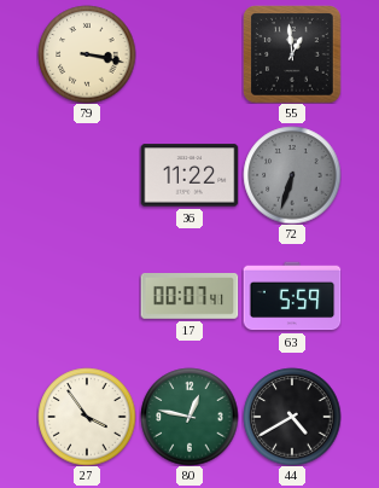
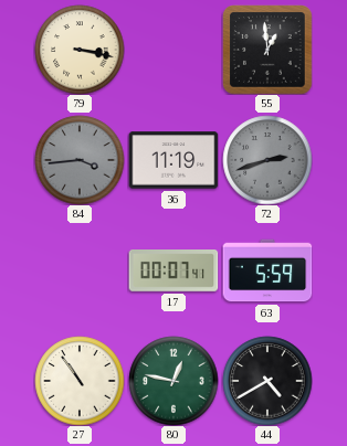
84: none -> 3:44
36: 11:22 -> 11:19
72: 6:33 -> 2:42
27: 3:54 -> 10:54
